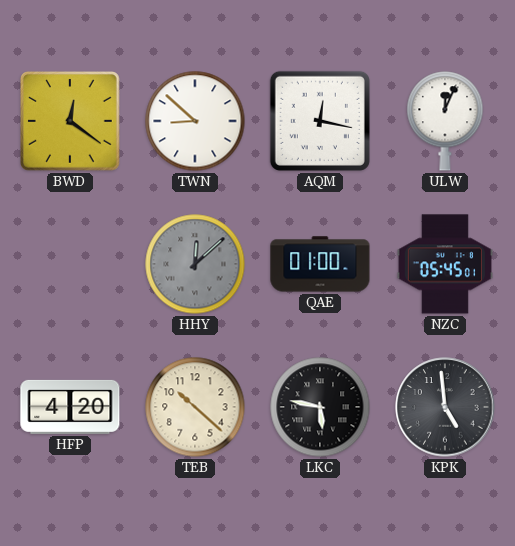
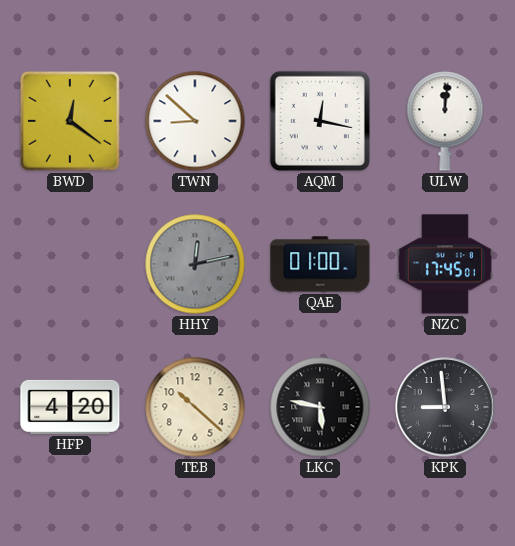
ULW: 12:04 -> 12:01
HHY: 12:08 -> 12:13
NZC: 05:45 -> 17:45
KPK: 4:59 -> 8:59
